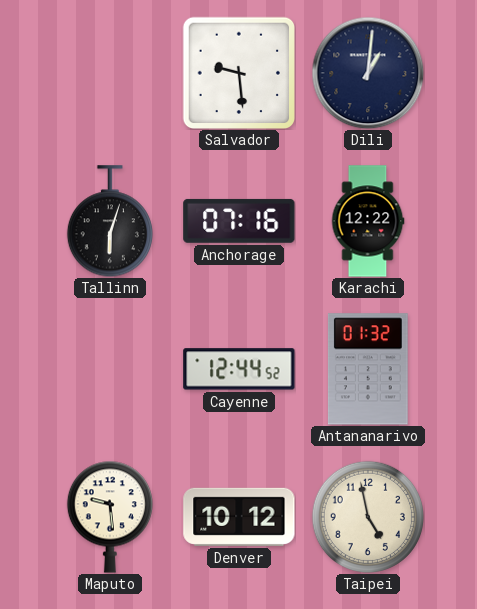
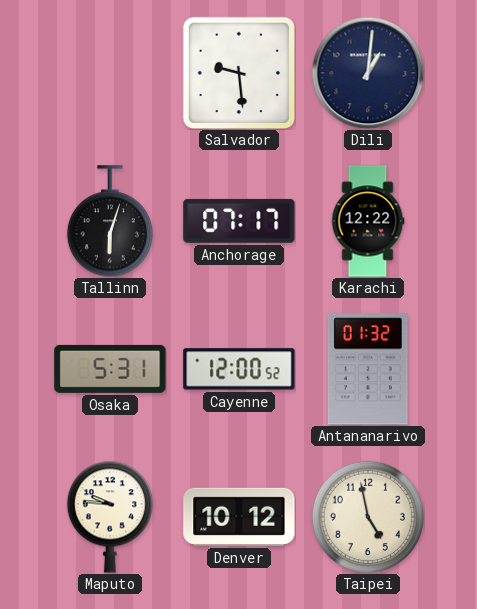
Anchorage: 07:16 -> 07:17
Osaka: none -> 5:31
Cayenne: 12:44 -> 12:00
Maputo: 9:29 -> 9:46
